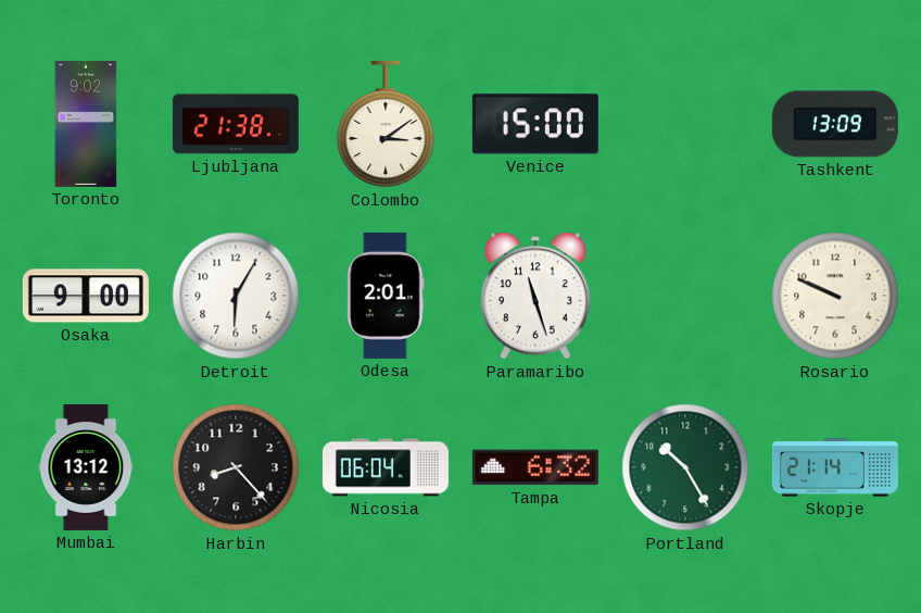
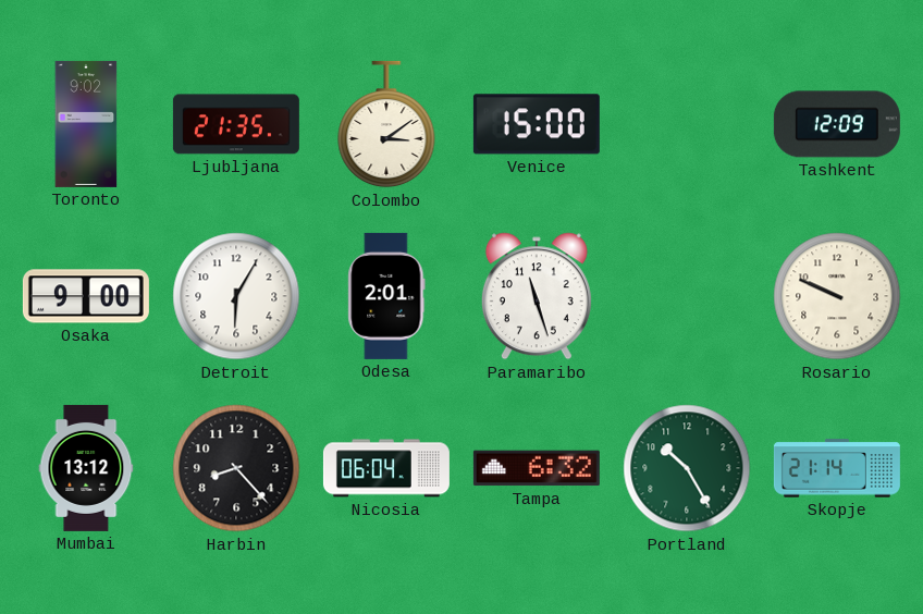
Ljubljana: 21:38 -> 21:35
Tashkent: 13:09 -> 12:09
